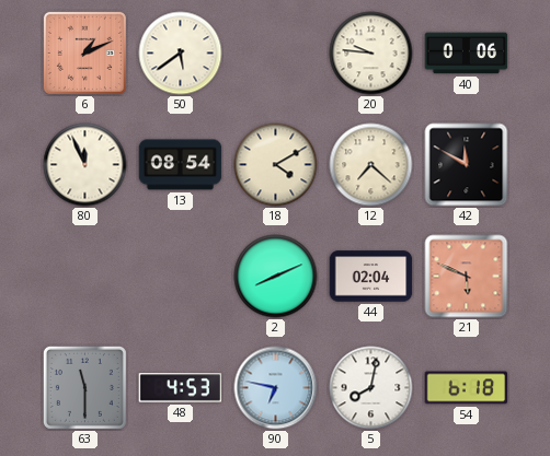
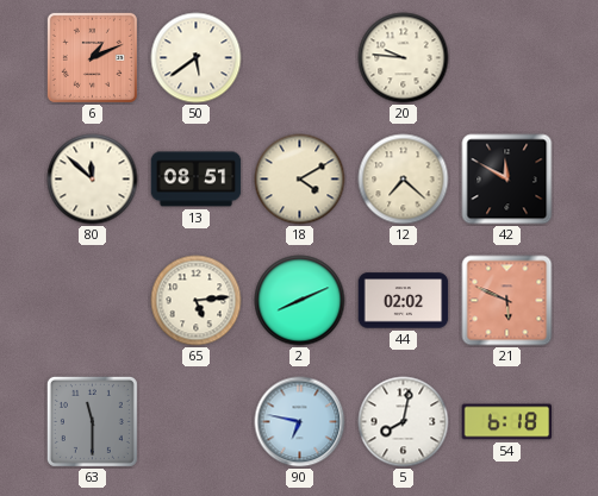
40: 0:06 -> none
80: 11:56 -> 11:52
13: 08:54 -> 08:51
65: none -> 5:14
44: 02:04 -> 02:02
48: 4:53 -> none
